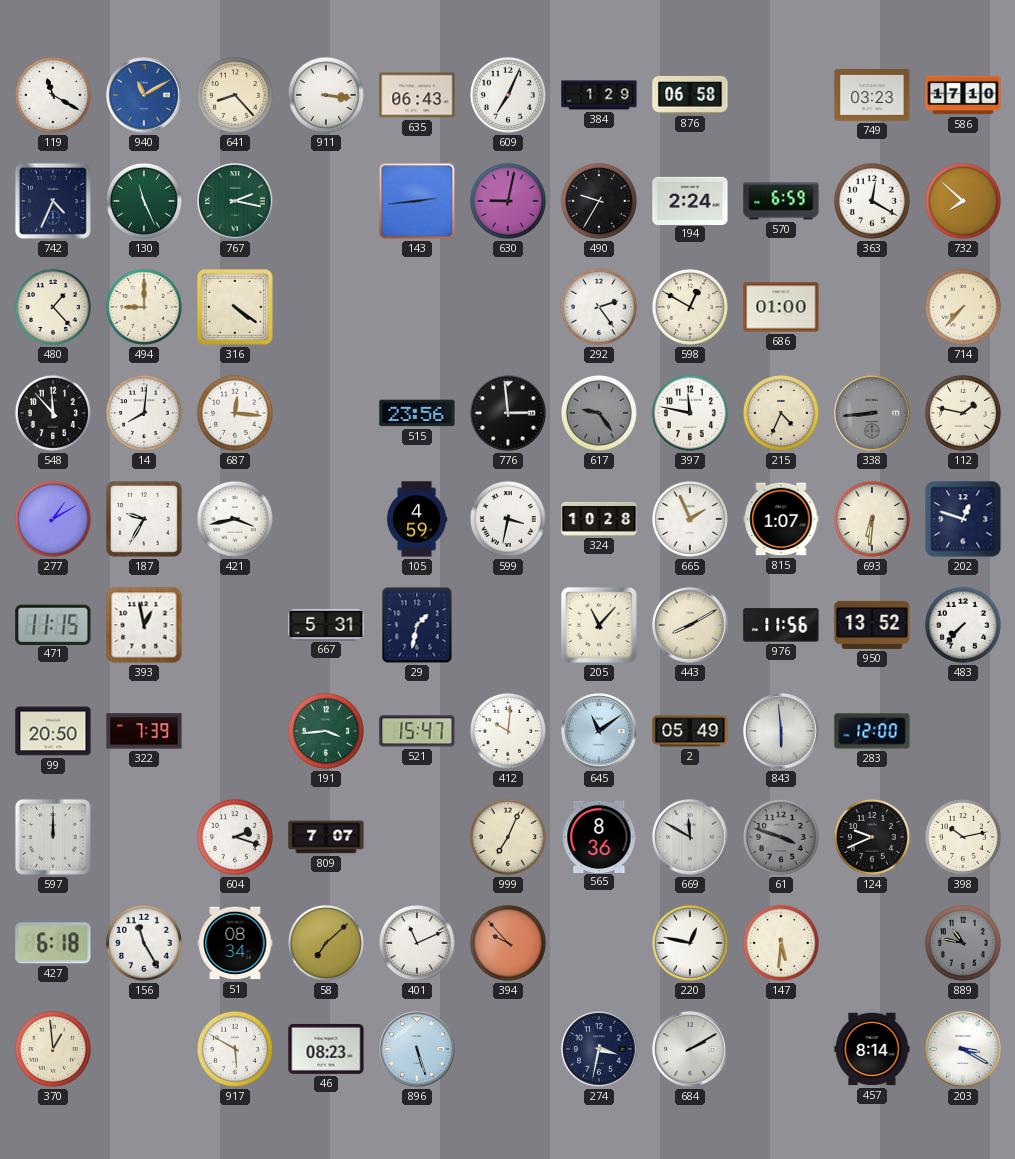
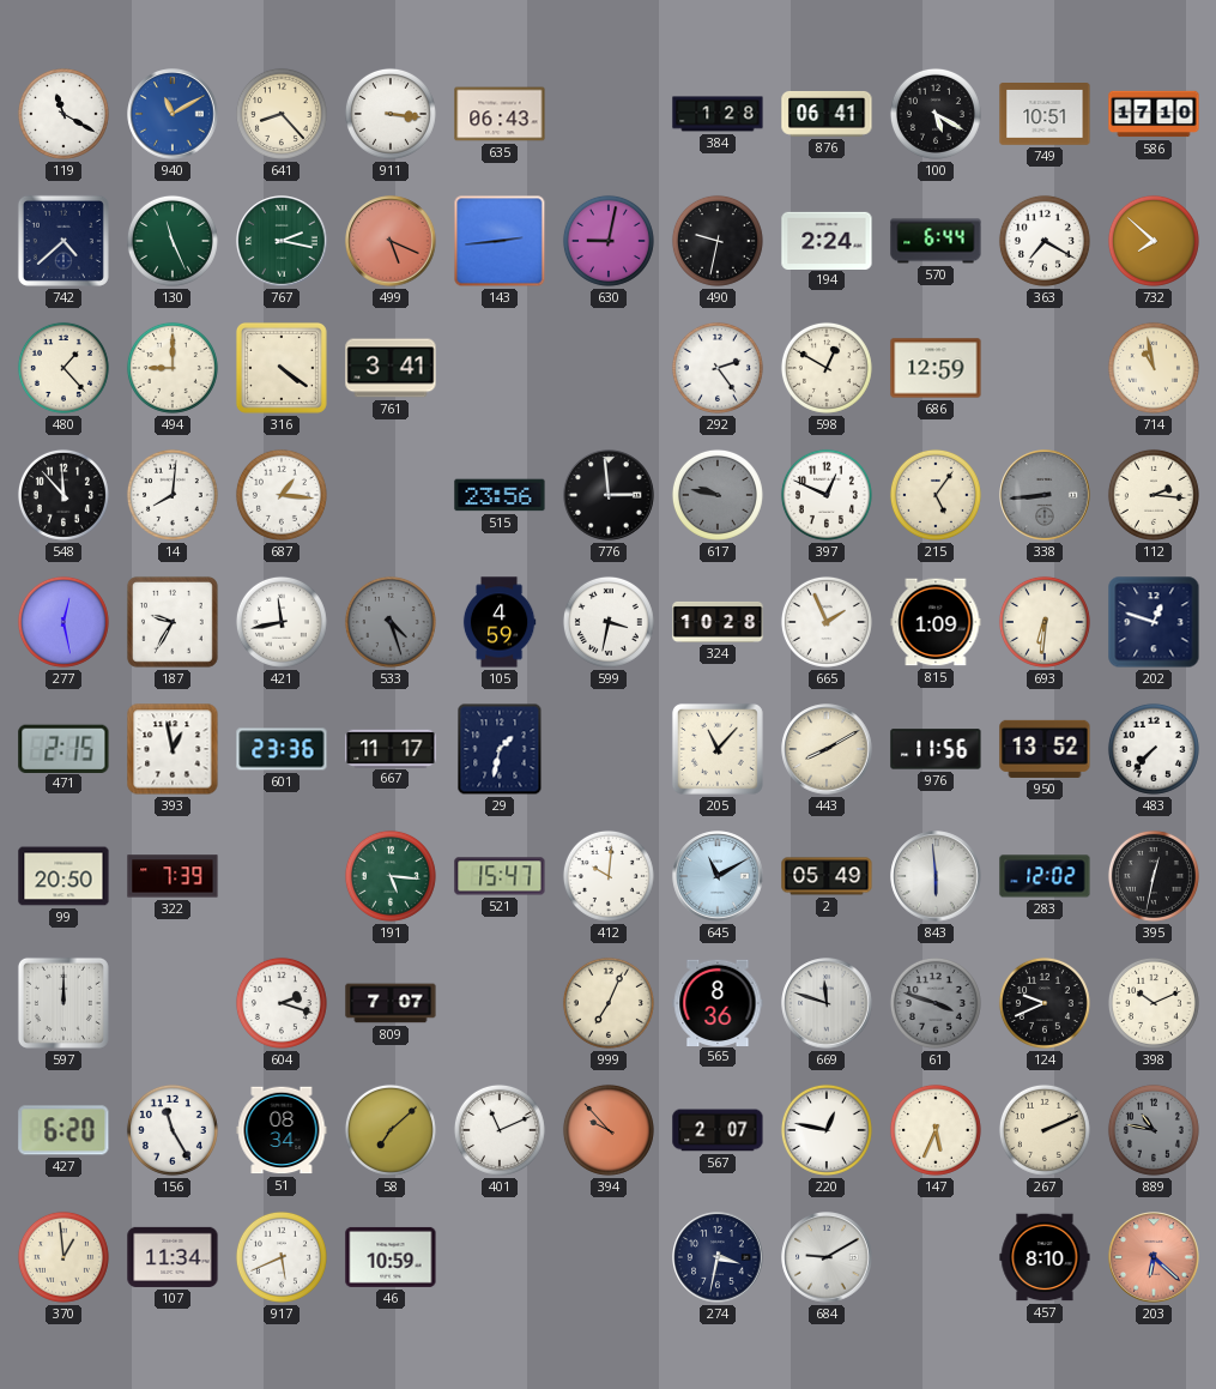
609: 7:04 -> none
384: 1:29 -> 1:28
876: 06:58 -> 06:41
100: none -> 5:20
749: 03:23 -> 10:51
742: 4:34 -> 4:38
499: none -> 5:19
490: 9:35 -> 9:32
570: 6:59 -> 6:44
363: 12:20 -> 7:20
761: none -> 3:41
686: 01:00 -> 12:59
714: 7:37 -> 10:58
687: 12:16 -> 1:16
617: 9:24 -> 9:47
397: 11:47 -> 12:49
215: 4:34 -> 5:06
112: 1:47 -> 2:16
277: 1:10 -> 12:28
421: 3:43 -> 11:43
533: none -> 4:27
815: 1:07 -> 1:09
471: 11:15 -> 2:15
601: none -> 23:36
667: 5:31 -> 11:17
191: 3:44 -> 5:16
645: 11:09 -> 11:10
283: 12:00 -> 12:02
395: none -> 12:32
669: 11:50 -> 11:48
398: 10:13 -> 10:11
427: 6:18 -> 6:20
567: none -> 2:07
147: 5:31 -> 5:34
267: none -> 2:11
107: none -> 11:34
917: 5:50 -> 5:41
46: 08:23 -> 10:59
896: 5:27 -> none
684: 2:10 -> 9:10
457: 8:14 -> 8:10
203: 3:20 -> 6:22
203 dial: white -> salmon
